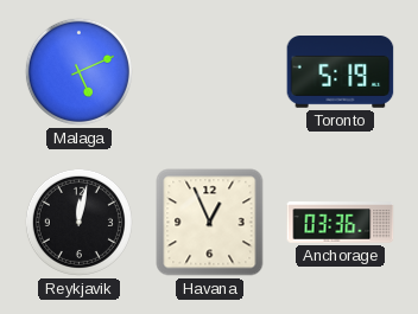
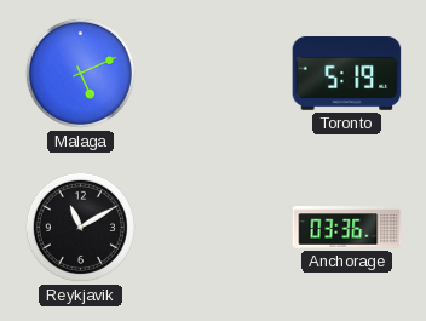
Reykjavik: 12:02 -> 11:10
Havana: 12:56 -> none
